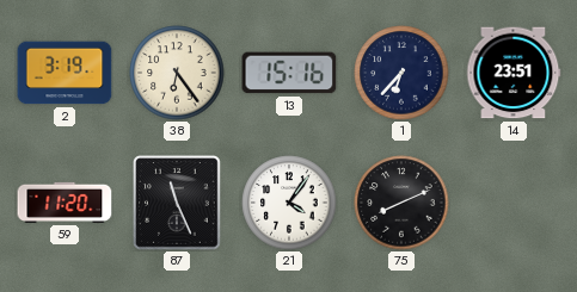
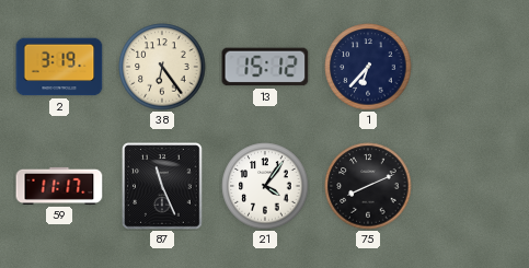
13: 15:16 -> 15:12
14: 23:51 -> none
59: 11:20 -> 11:17
